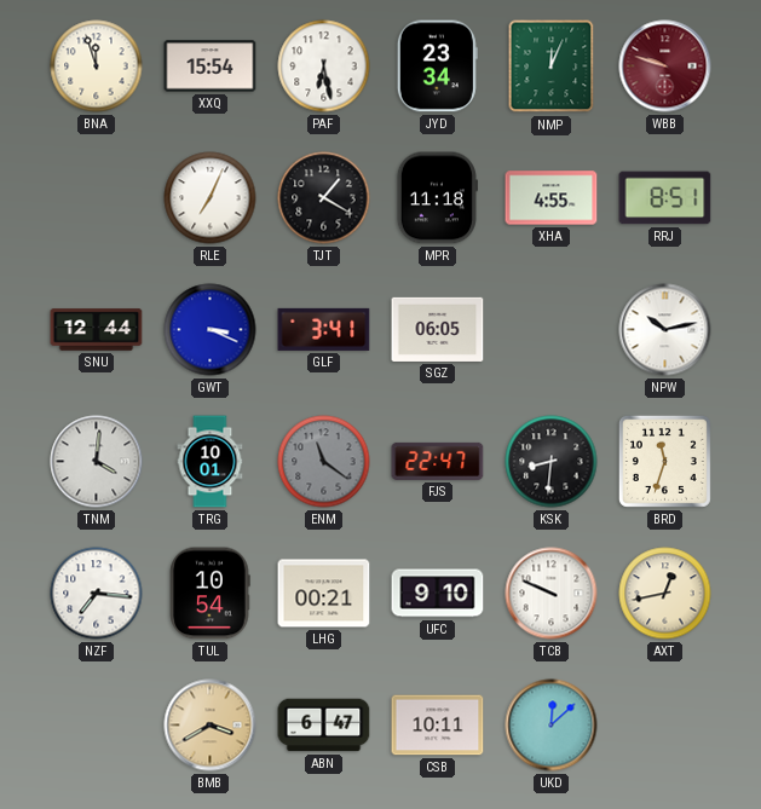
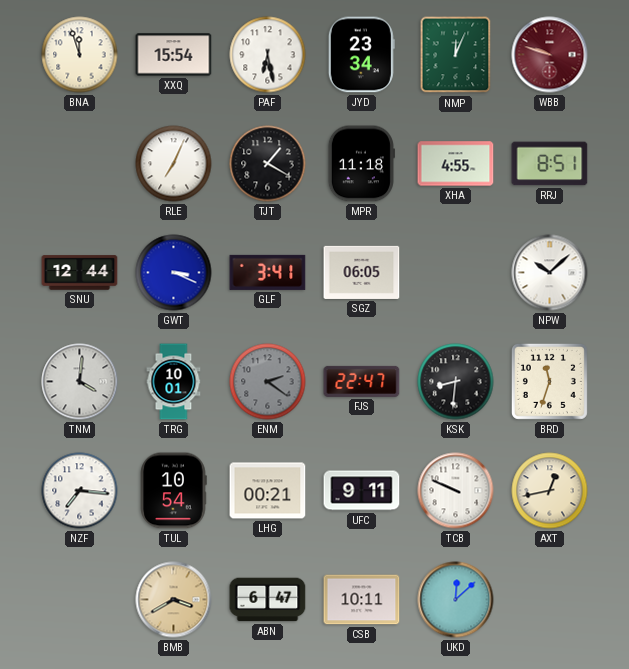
NPW: 10:13 -> 10:08
ENM: 11:21 -> 2:21
UFC: 9:10 -> 9:11
